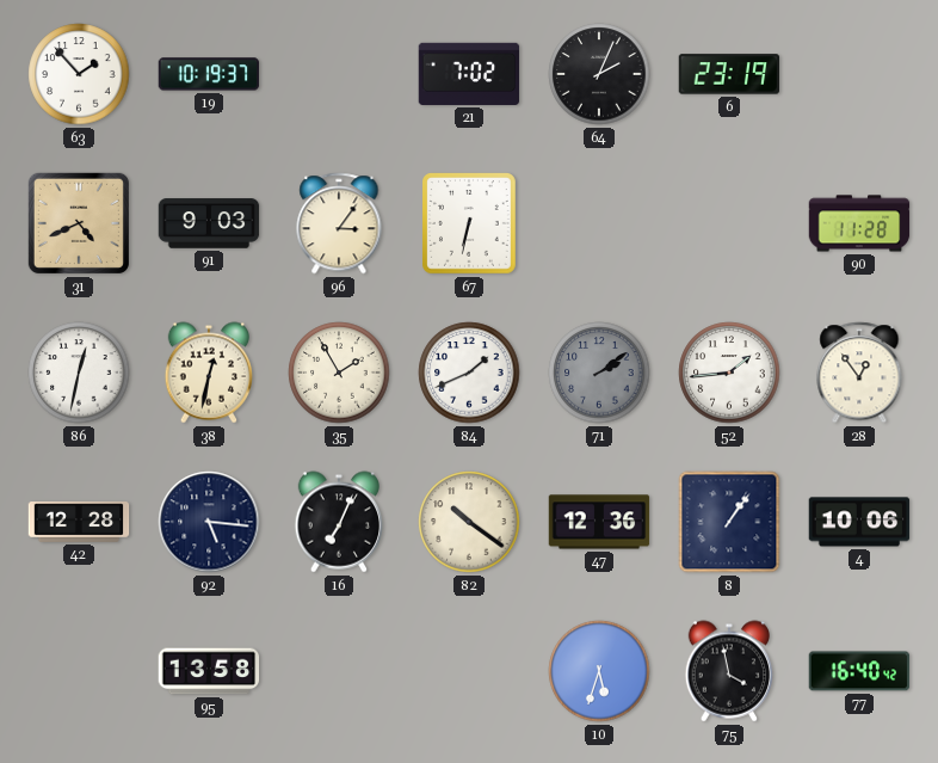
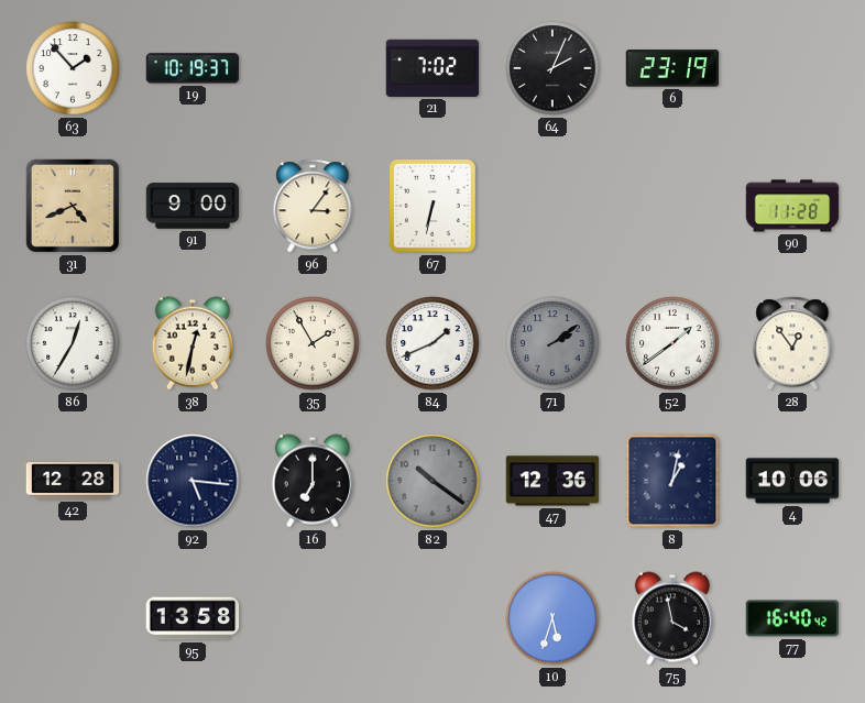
91: 9:03 -> 9:00
86: 12:32 -> 12:35
52: 1:44 -> 1:39
16: 7:04 -> 7:00
82 dial: cream -> grey
8: 1:06 -> 1:02
